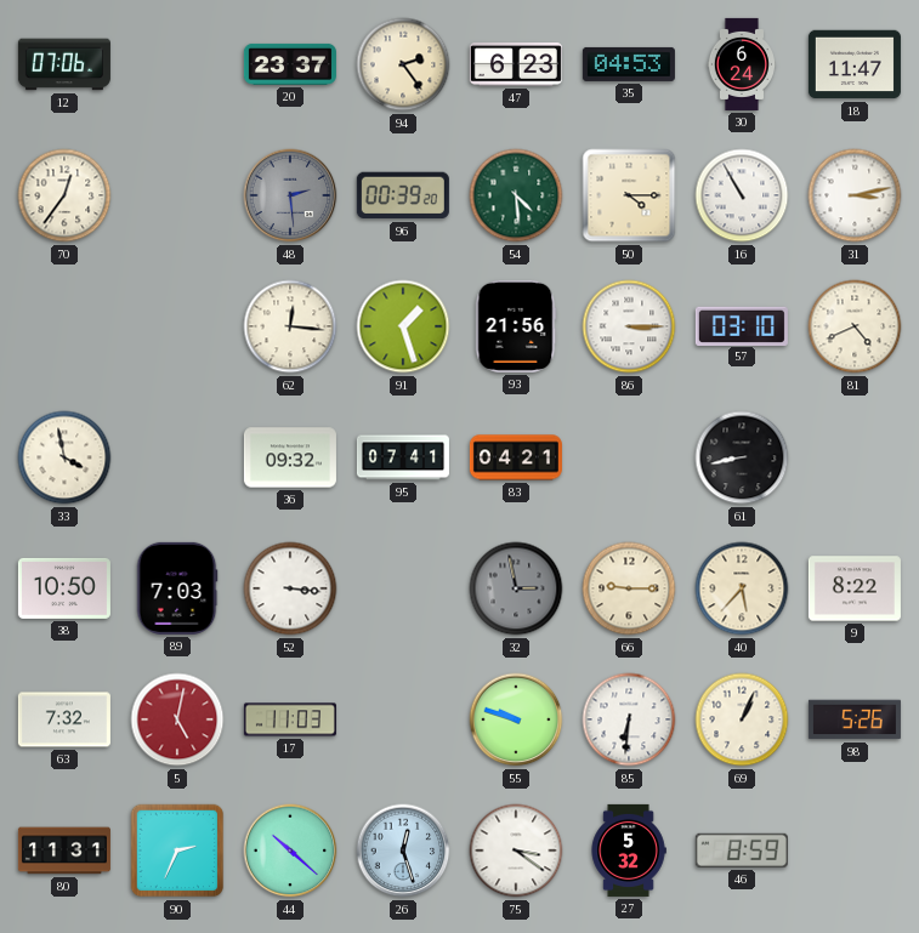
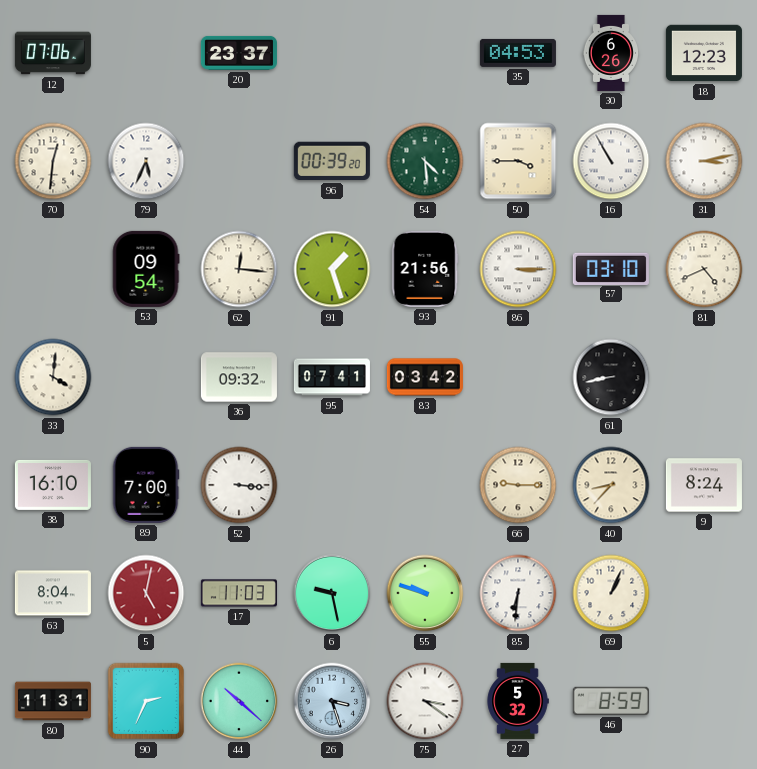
94: 2:24 -> none
47: 6:23 -> none
30: 6:24 -> 6:26
18: 11:47 -> 12:23
70: 12:36 -> 12:31
79: none -> 5:34
48: 2:29 -> none
50: 4:15 -> 3:45
53: none -> 09:54
33: 3:58 -> 4:01
83: 04:21 -> 03:42
38: 10:50 -> 16:10
89: 7:03 -> 7:00
32: 2:58 -> none
40: 5:37 -> 8:37
9: 8:22 -> 8:24
63: 7:32 -> 8:04
6: none -> 9:28
98: 5:26 -> none
26: 12:27 -> 3:27
